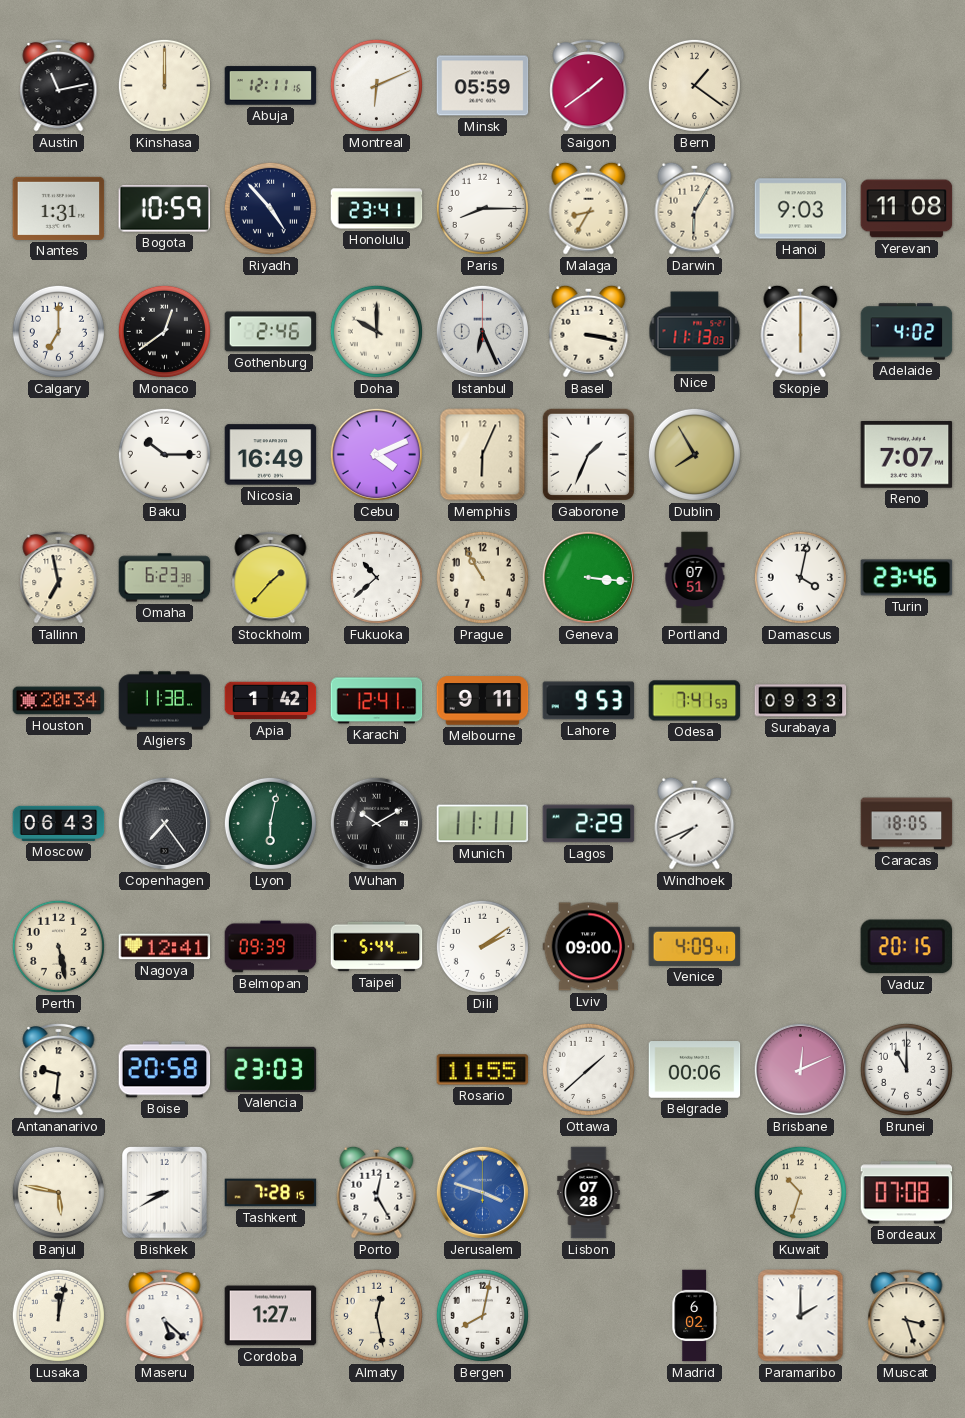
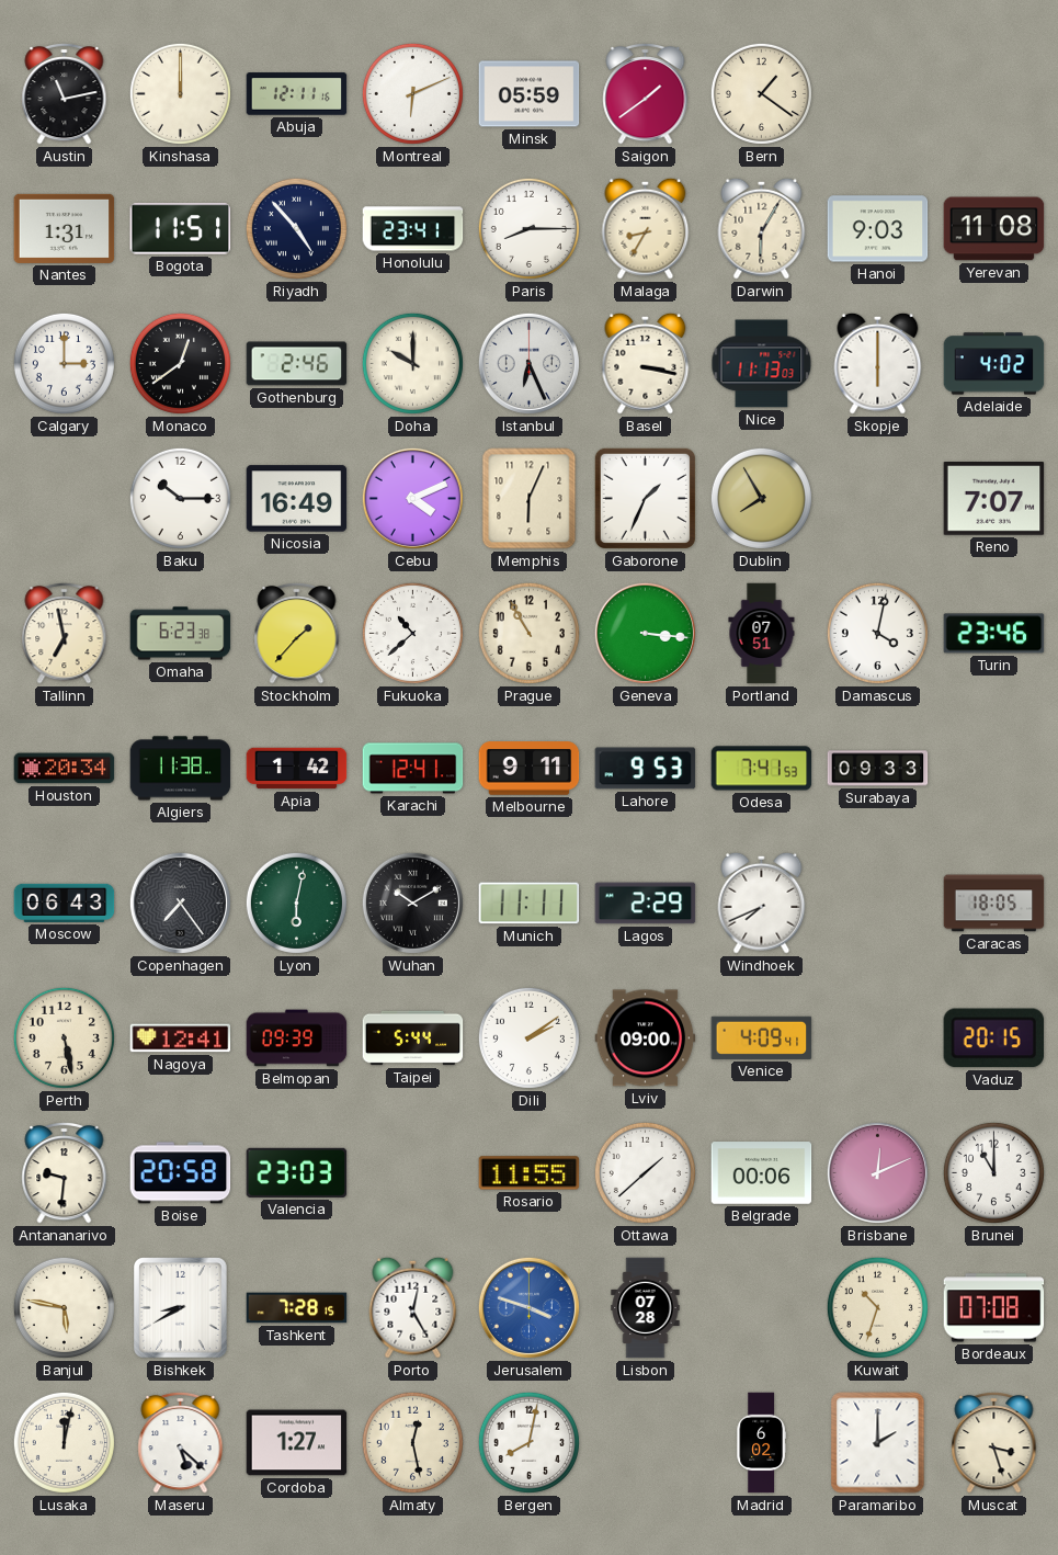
Bogota: 10:59 -> 11:51
Calgary: 7:00 -> 3:00
